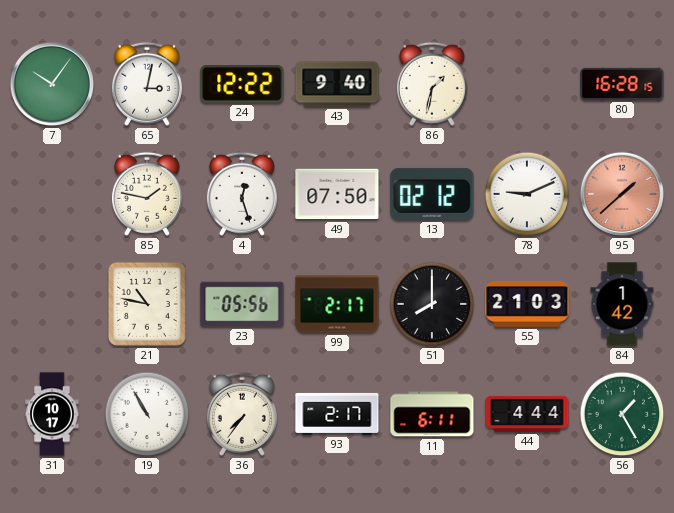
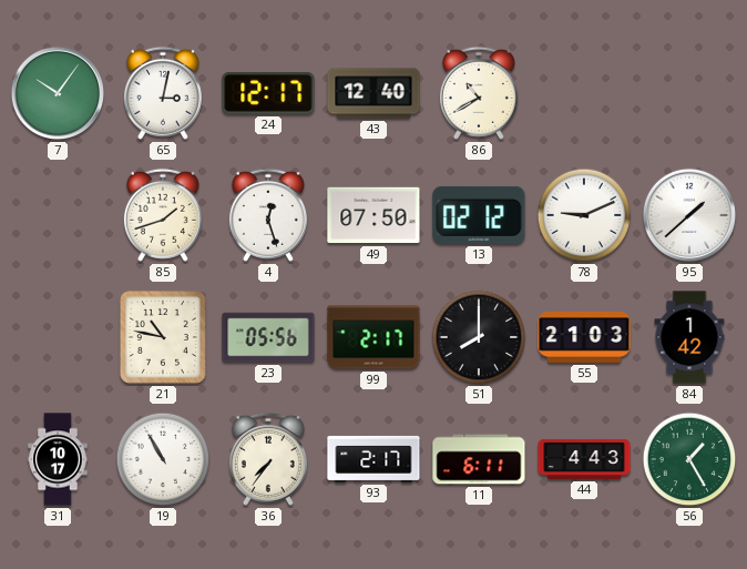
24: 12:22 -> 12:17
43: 9:40 -> 12:40
86: 1:32 -> 10:40
80: 16:28 -> none
85: 1:47 -> 1:42
95 dial: salmon -> white
44: 4:44 -> 4:43
